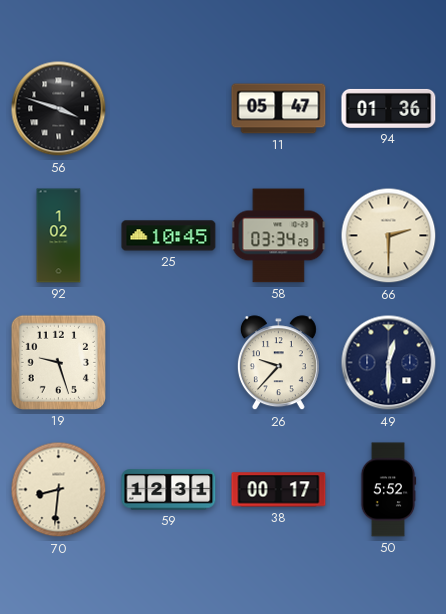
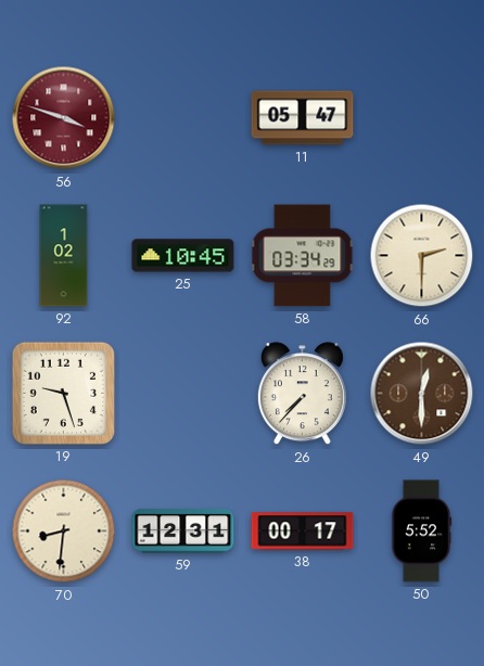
56 dial: black -> burgundy
94: 01:36 -> none
26: 9:37 -> 7:37
49 dial: navy -> brown
